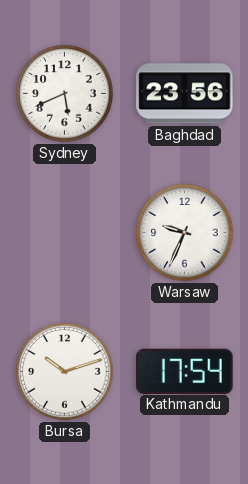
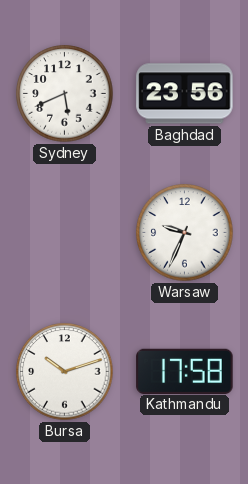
Kathmandu: 17:54 -> 17:58
